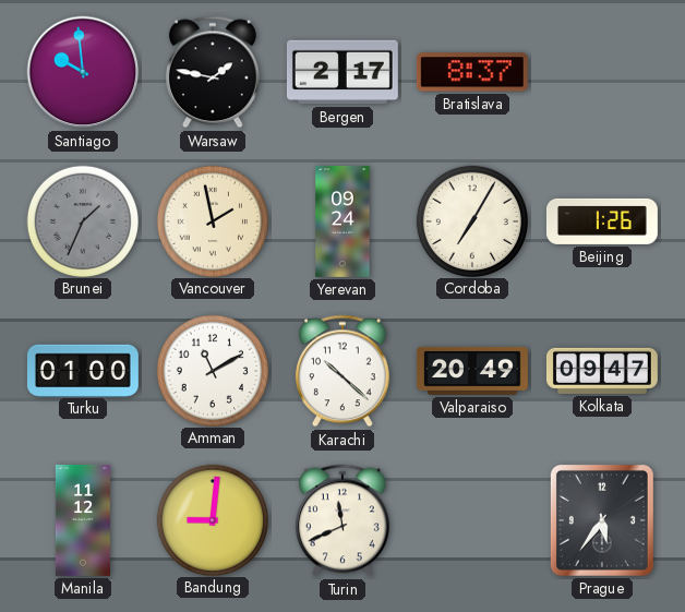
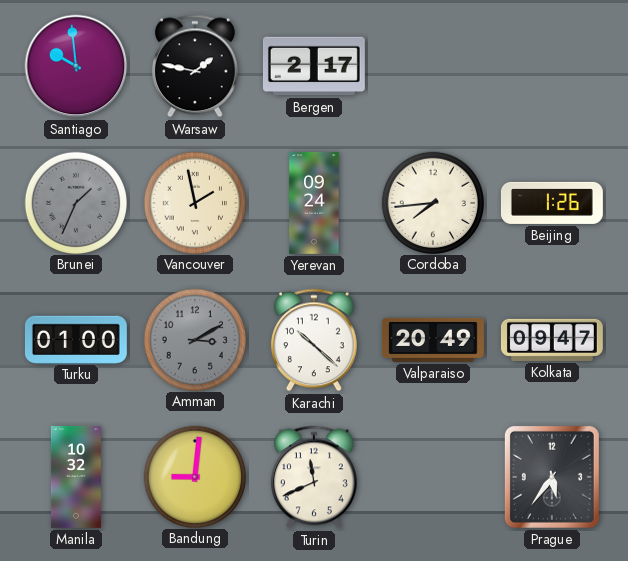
Bratislava: 8:37 -> none
Cordoba: 7:05 -> 7:44
Amman: 11:10 -> 3:10
Amman dial: white -> grey
Manila: 11:12 -> 10:32
